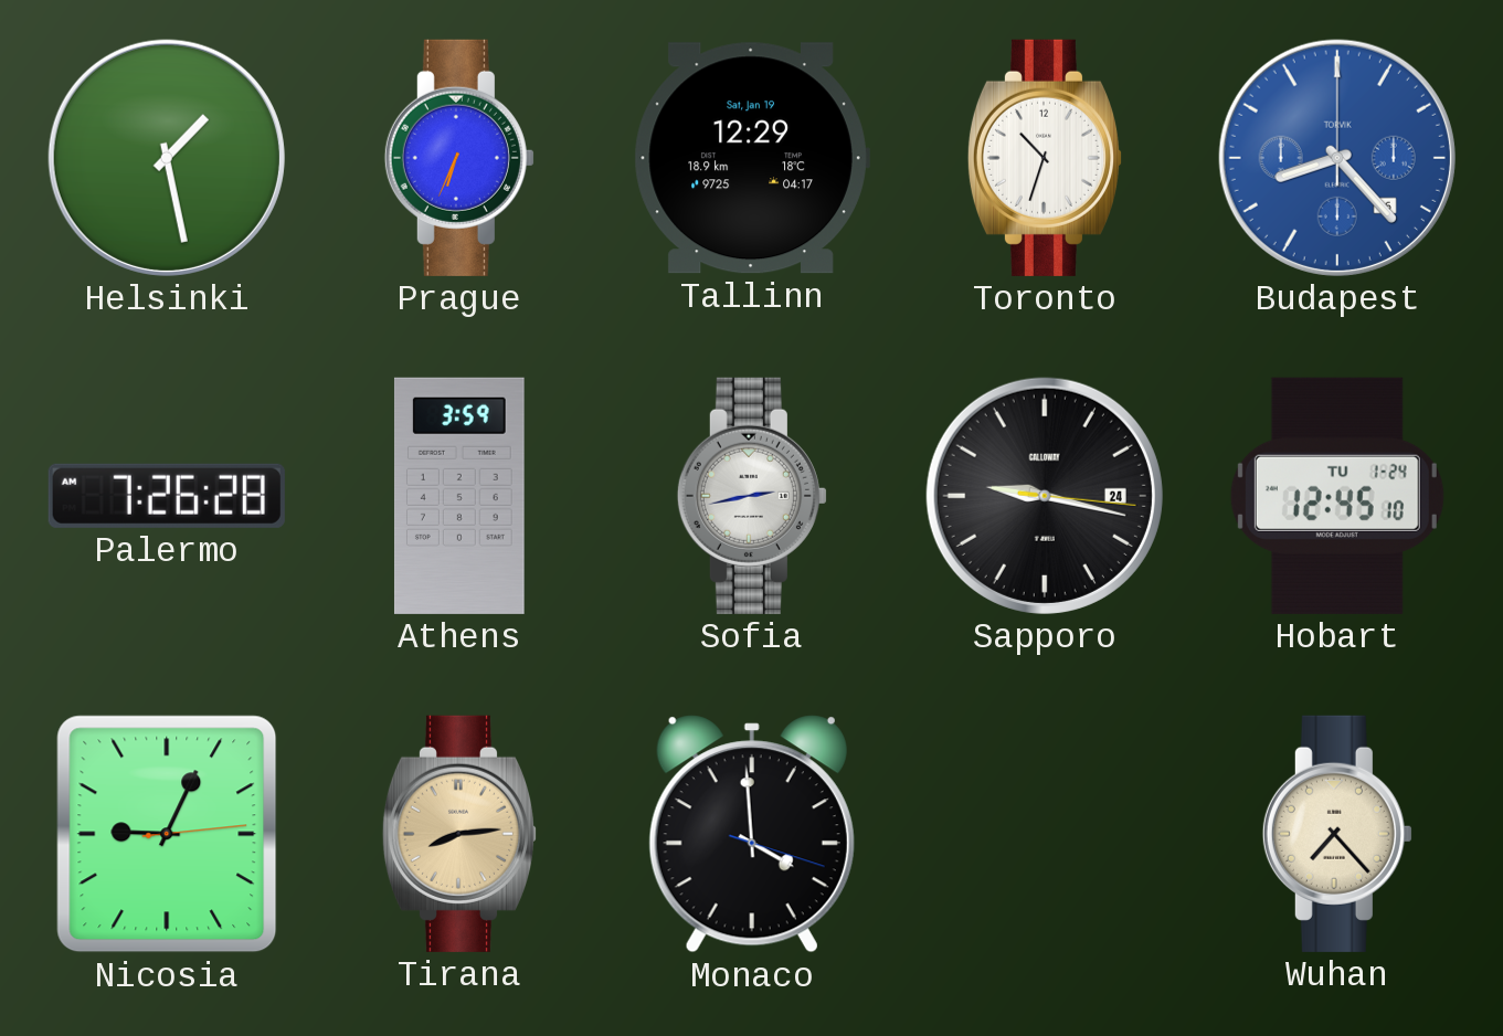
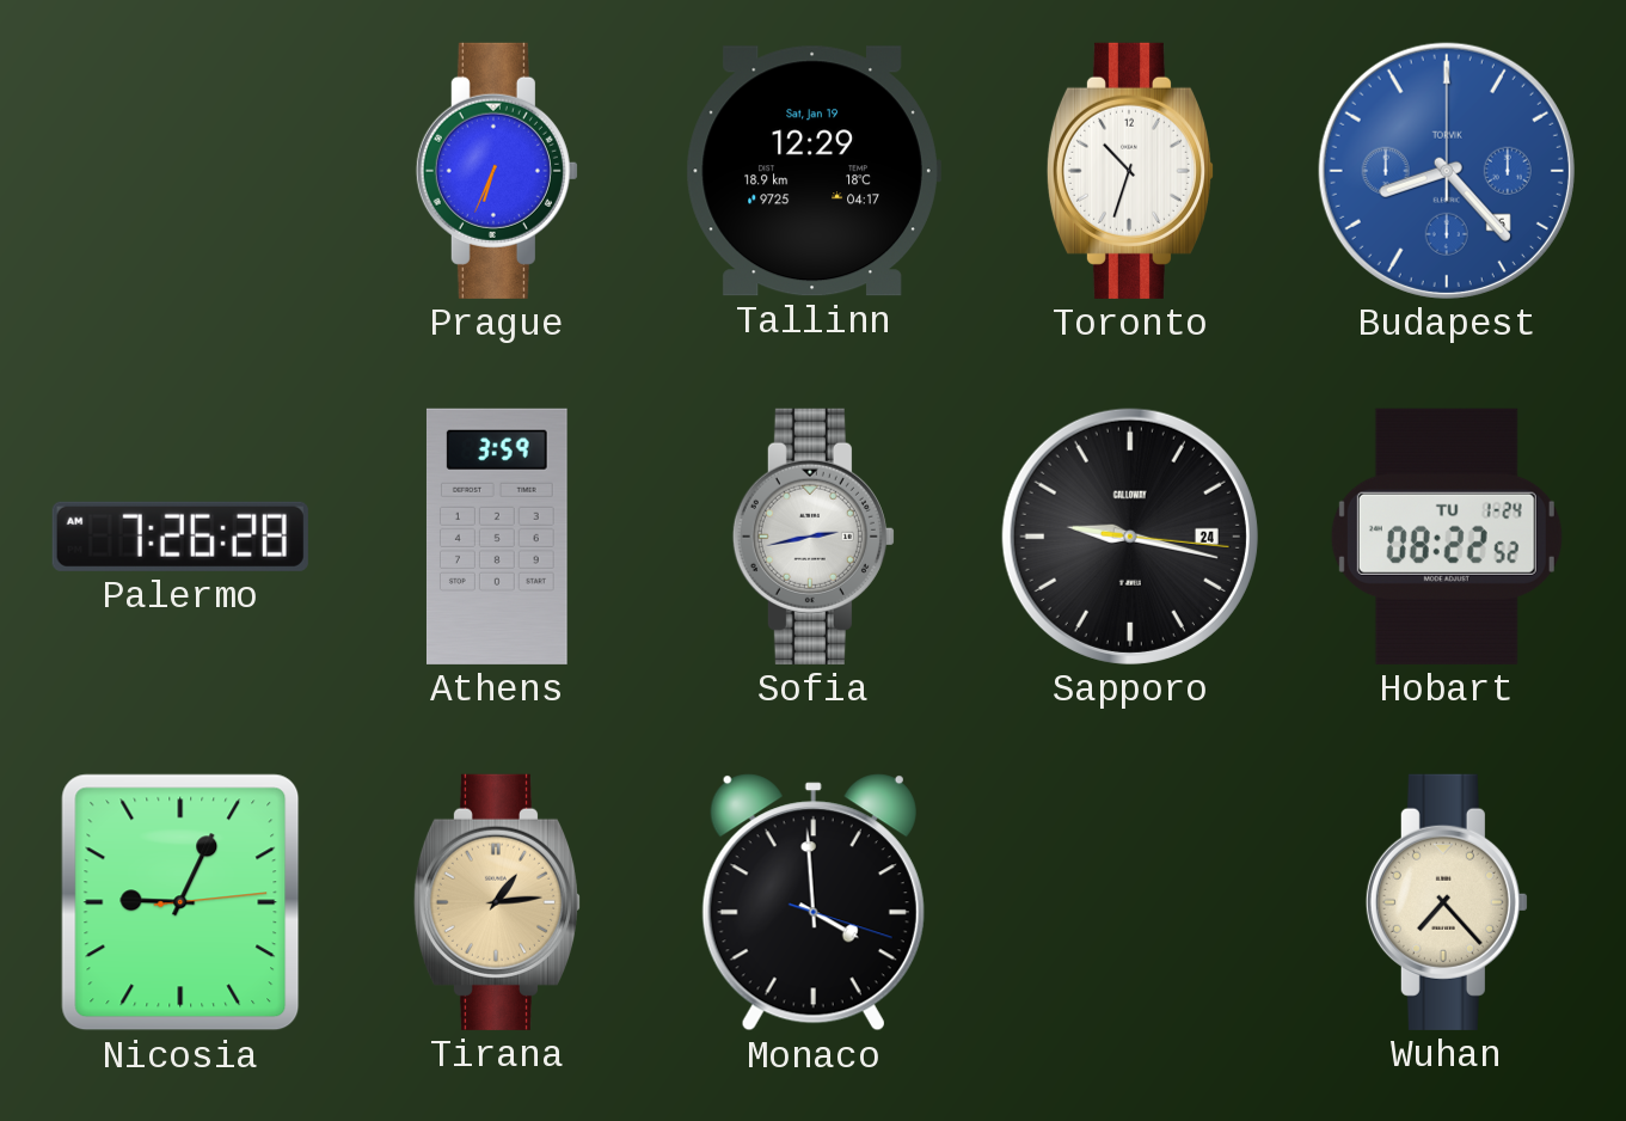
Helsinki: 1:28 -> none
Hobart: 12:45 -> 08:22
Tirana: 8:14 -> 1:14
